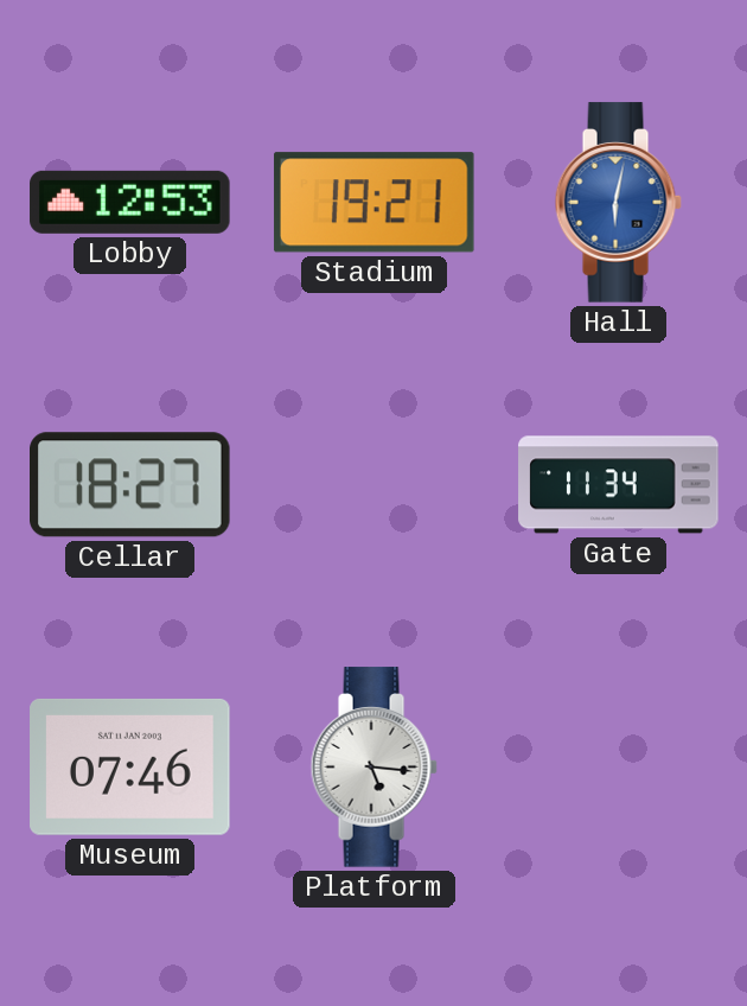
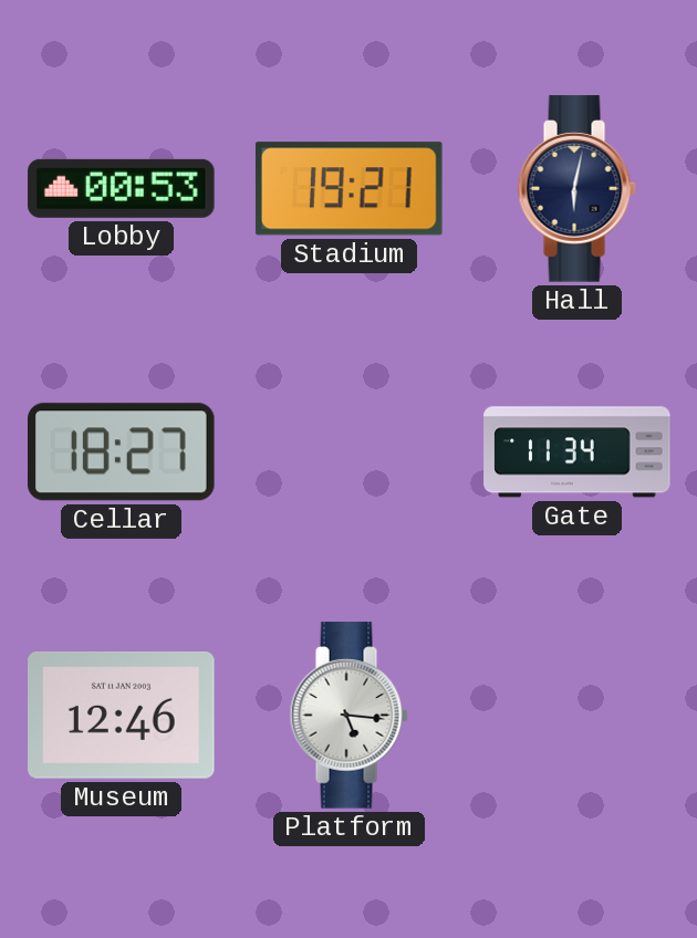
Lobby: 12:53 -> 00:53
Hall dial: blue -> navy
Museum: 07:46 -> 12:46
